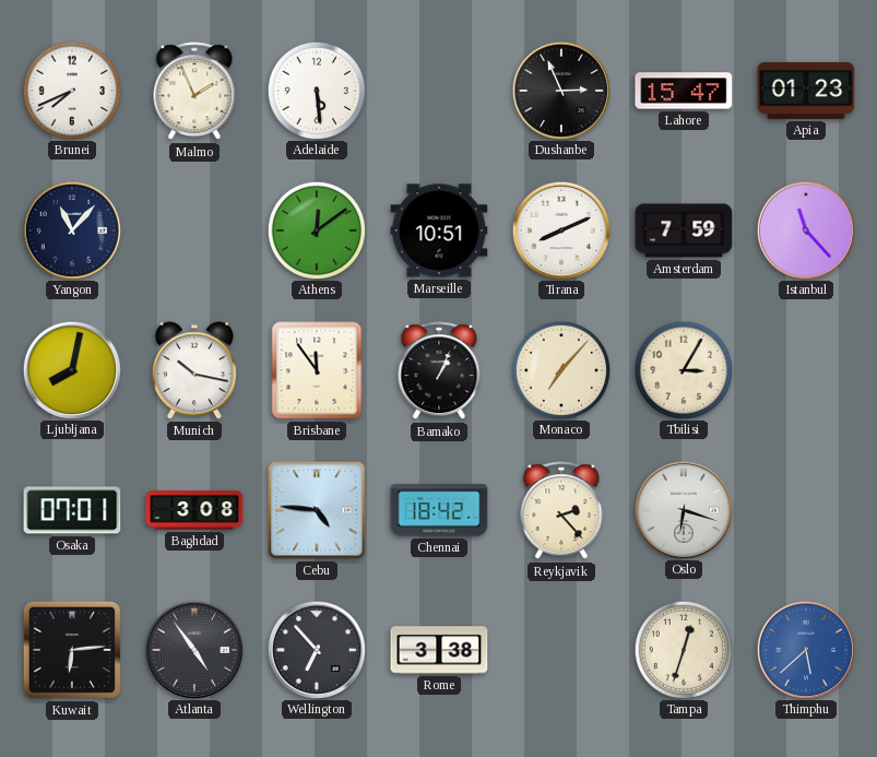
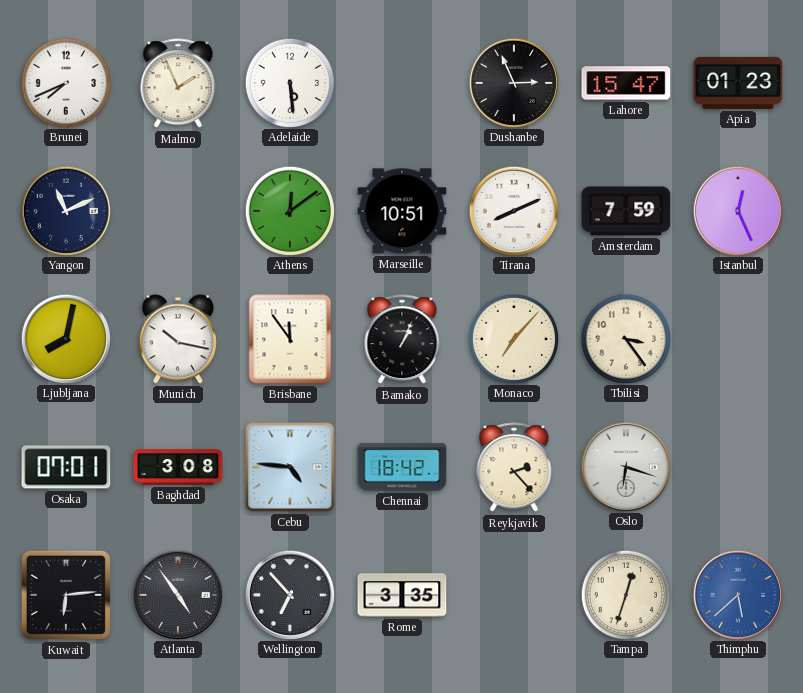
Yangon: 11:07 -> 11:11
Istanbul: 11:23 -> 12:26
Tbilisi: 3:05 -> 3:24
Rome: 3:38 -> 3:35
